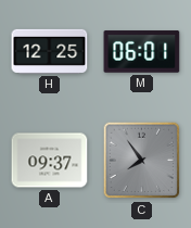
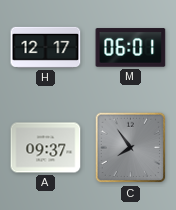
H: 12:25 -> 12:17
